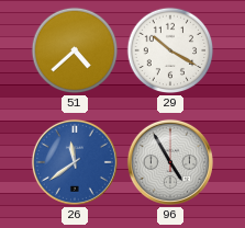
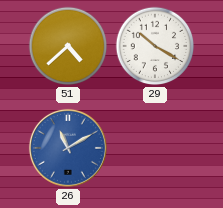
26: 11:39 -> 11:10
96: 4:55 -> none
